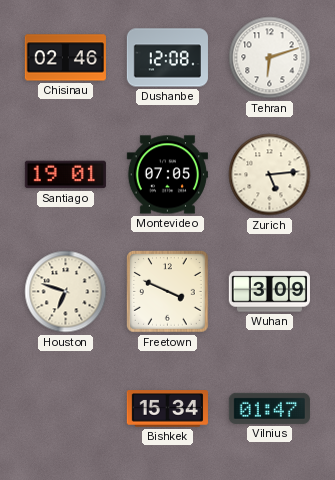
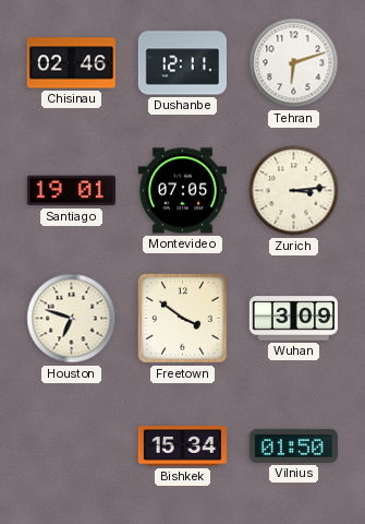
Dushanbe: 12:08 -> 12:11
Zurich: 5:14 -> 3:14
Freetown: 3:49 -> 3:51
Vilnius: 01:47 -> 01:50
